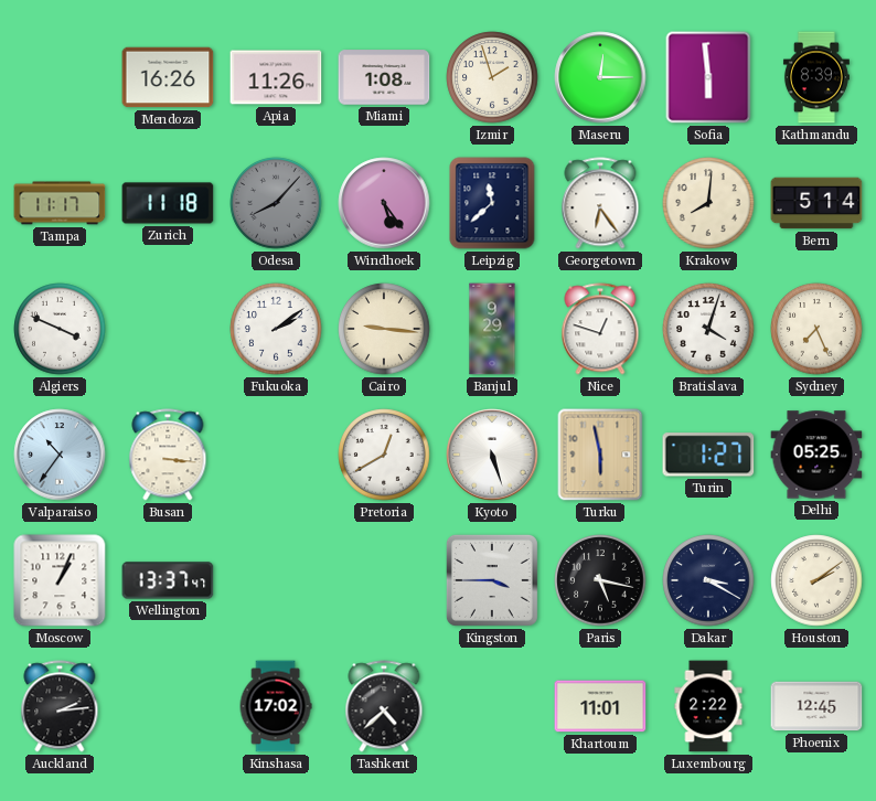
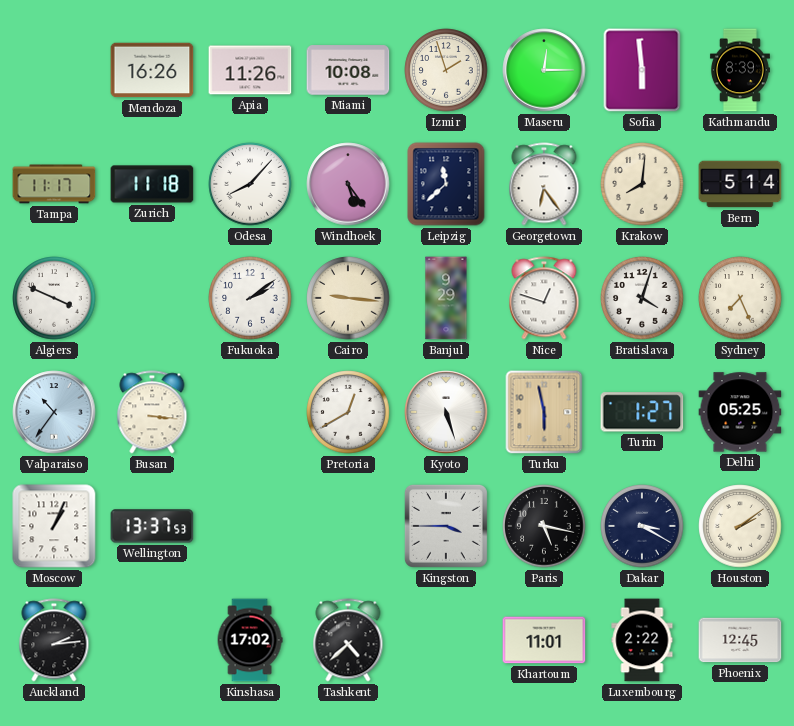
Miami: 1:08 -> 10:08
Odesa dial: grey -> white
Wellington: 13:37:47 -> 13:37:53
